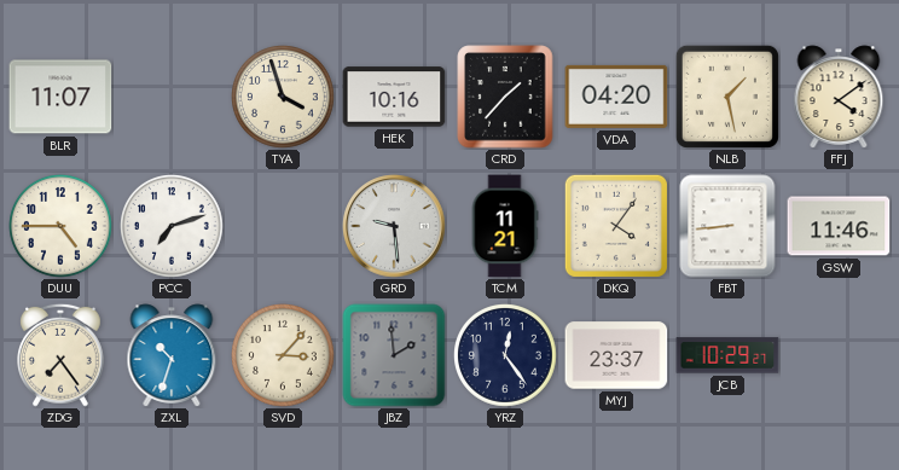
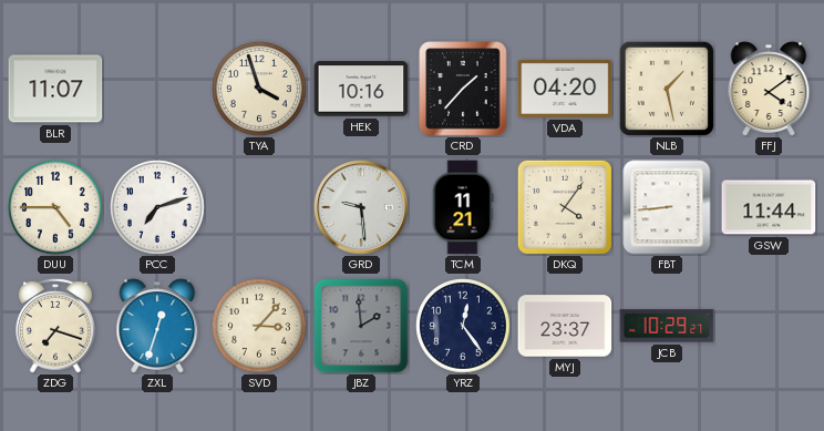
GSW: 11:46 -> 11:44
ZDG: 7:24 -> 7:18
ZXL: 10:33 -> 12:33
